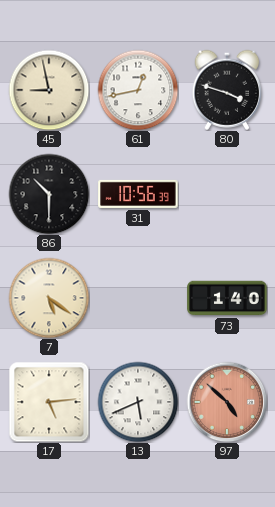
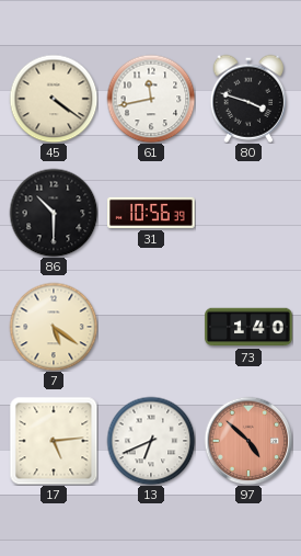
45: 8:58 -> 4:21
61: 12:43 -> 11:43
13: 5:41 -> 6:41
